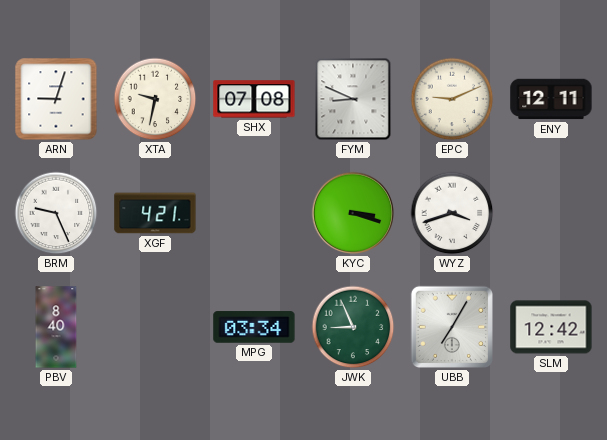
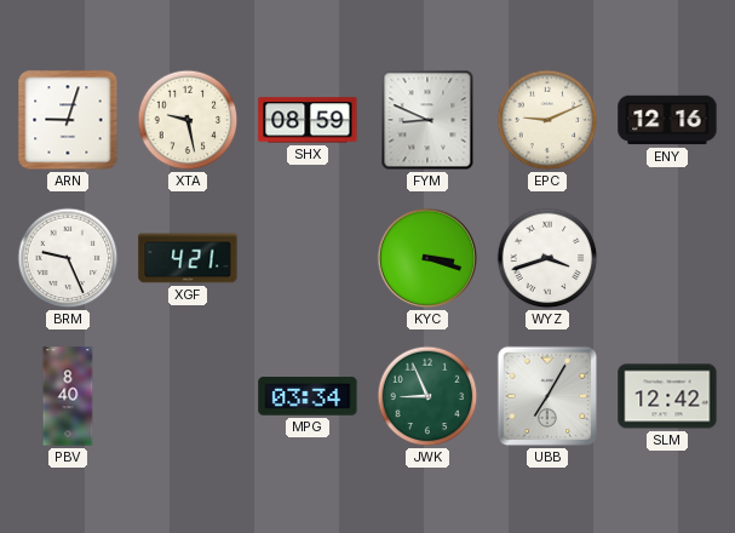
XTA: 9:32 -> 9:28
SHX: 07:08 -> 08:59
ENY: 12:11 -> 12:16
